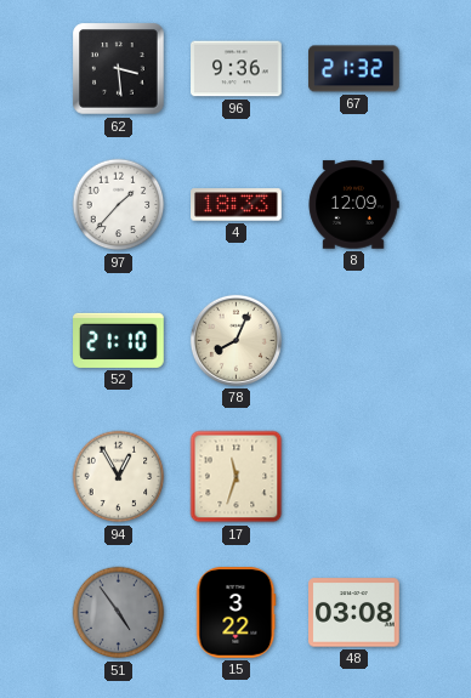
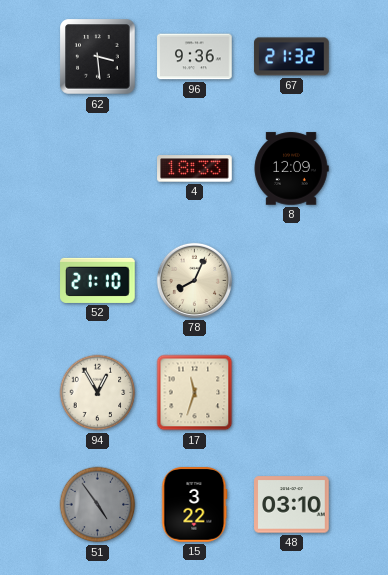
97: 1:37 -> none
48: 03:08 -> 03:10
